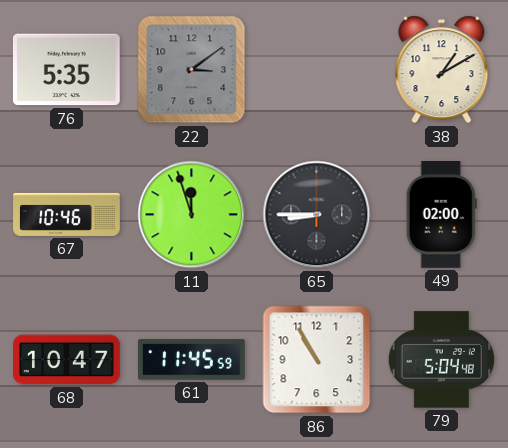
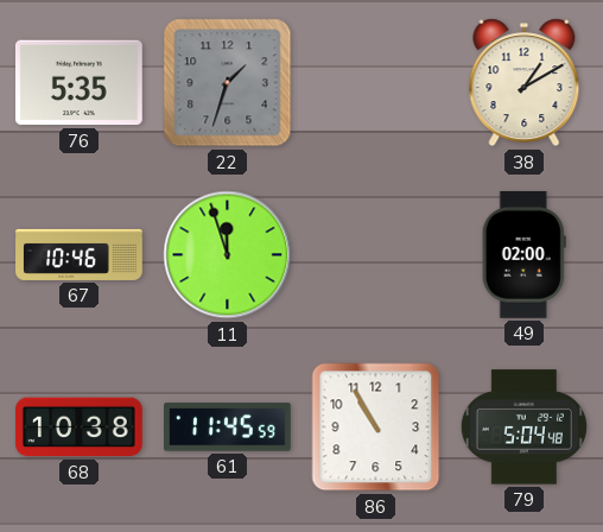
22: 3:09 -> 1:33
65: 8:45 -> none
68: 10:47 -> 10:38
